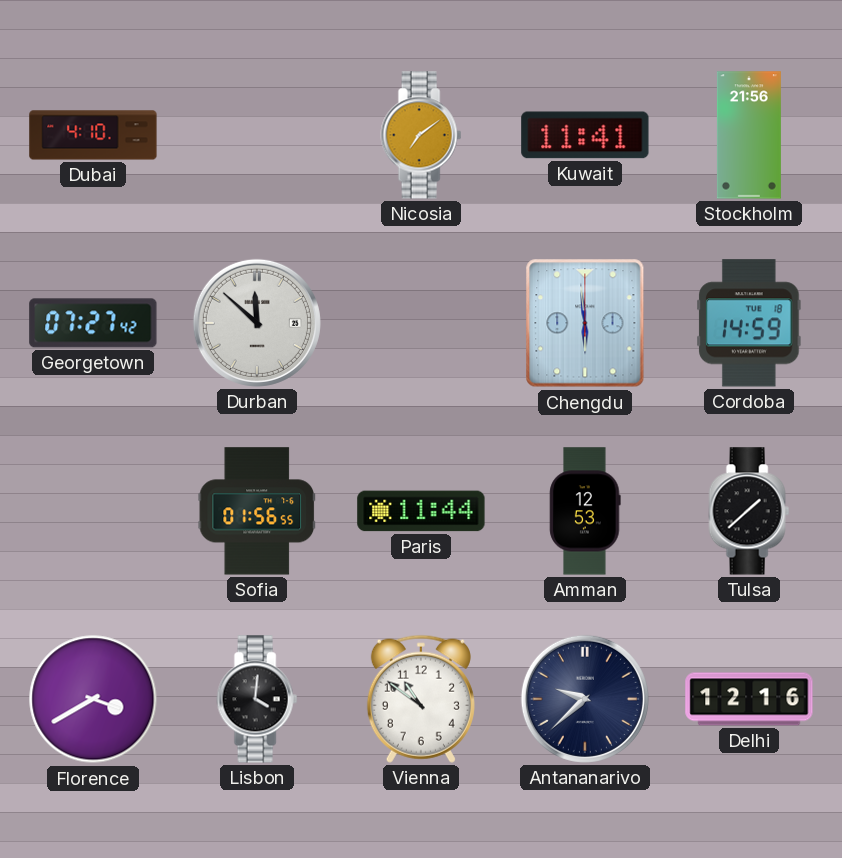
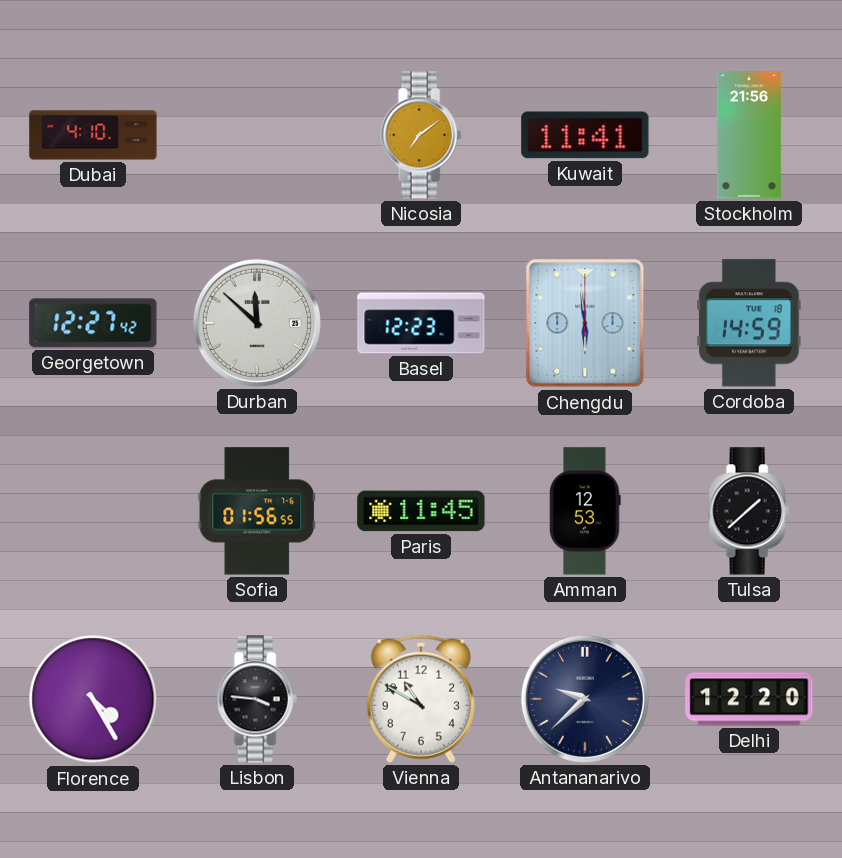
Georgetown: 07:27 -> 12:27
Basel: none -> 12:23
Paris: 11:44 -> 11:45
Florence: 3:40 -> 4:25
Lisbon: 4:01 -> 3:46
Vienna: 10:51 -> 10:50
Delhi: 12:16 -> 12:20
